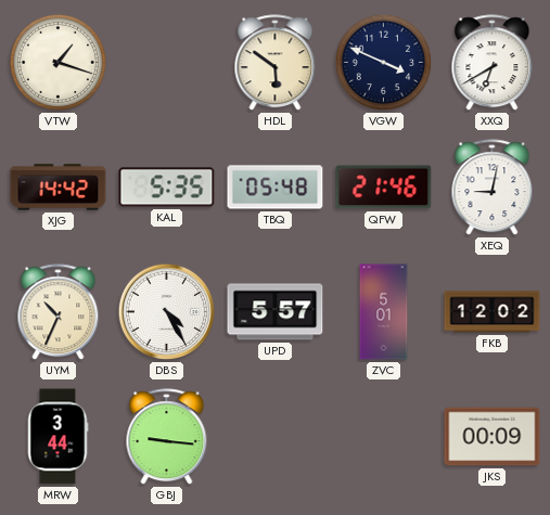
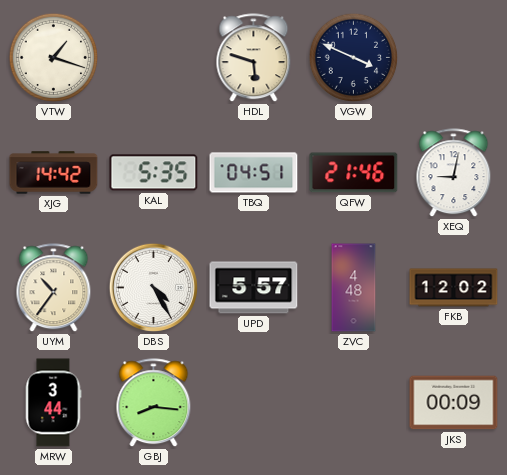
HDL: 5:51 -> 5:48
XXQ: 6:40 -> none
TBQ: 05:48 -> 04:51
UYM: 10:34 -> 10:36
ZVC: 5:01 -> 4:48
GBJ: 9:16 -> 8:16
